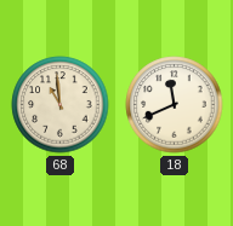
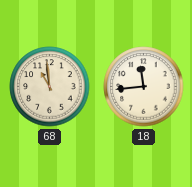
18: 11:41 -> 11:44
